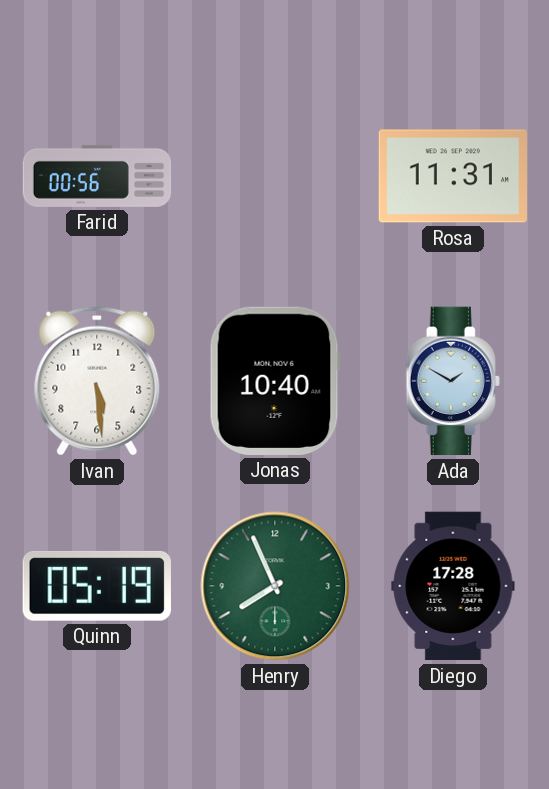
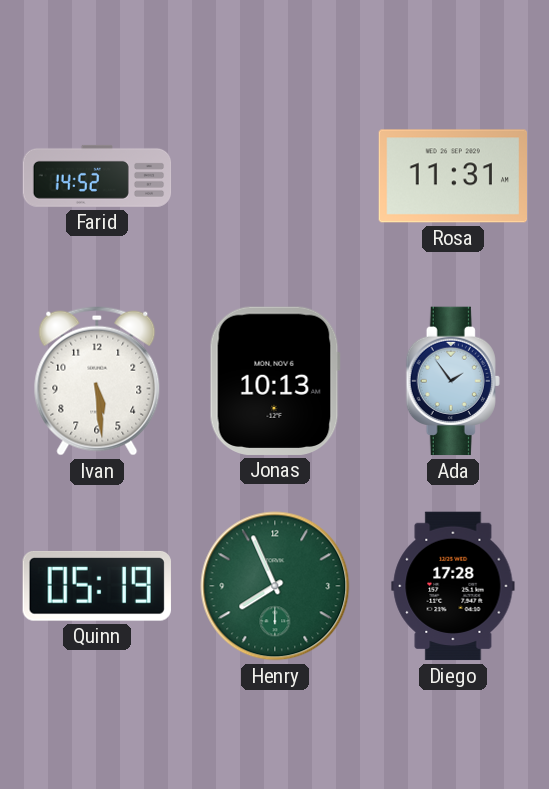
Farid: 00:56 -> 14:52
Jonas: 10:40 -> 10:13
Ada: 1:50 -> 1:54
